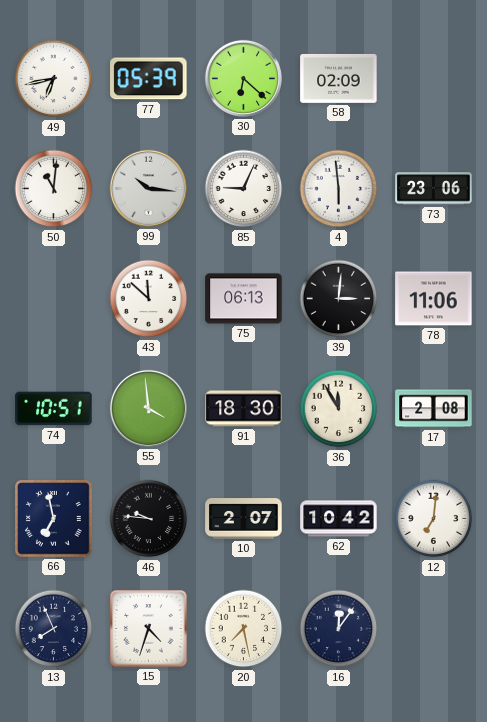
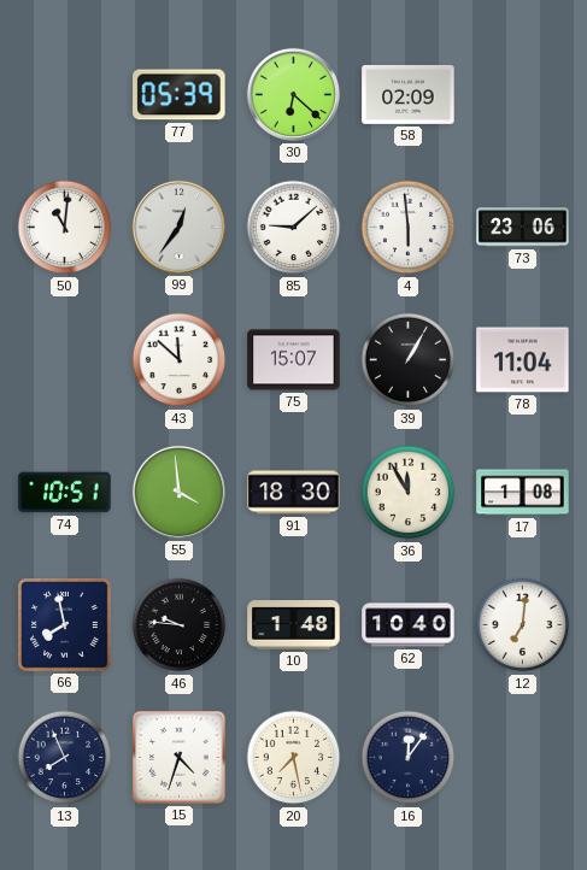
49: 6:43 -> none
99: 10:16 -> 12:36
85: 9:04 -> 9:08
75: 06:13 -> 15:07
39: 3:01 -> 1:05
78: 11:06 -> 11:04
17: 2:08 -> 1:08
66: 6:58 -> 7:58
10: 2:07 -> 1:48
62: 10:42 -> 10:40
